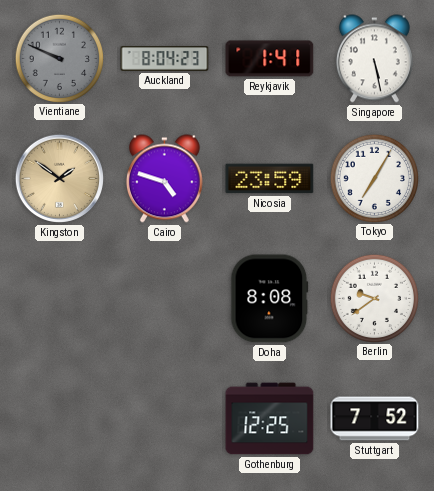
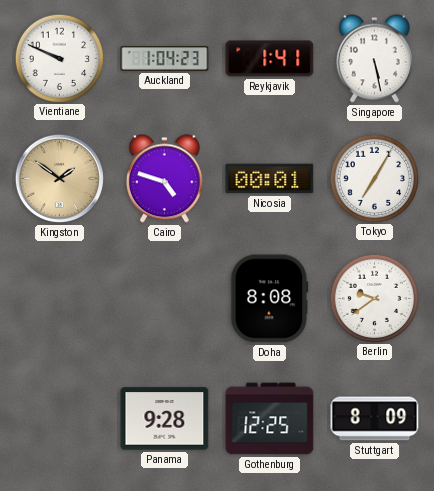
Vientiane dial: grey -> white
Auckland: 8:04 -> 1:04
Nicosia: 23:59 -> 00:01
Panama: none -> 9:28
Stuttgart: 7:52 -> 8:09
